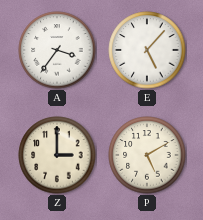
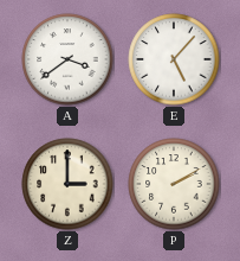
A: 3:36 -> 3:39
P: 5:10 -> 2:10
